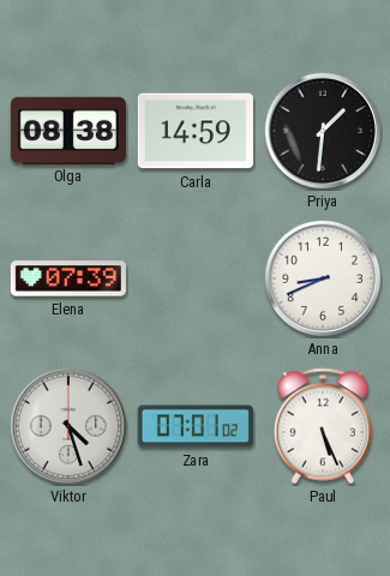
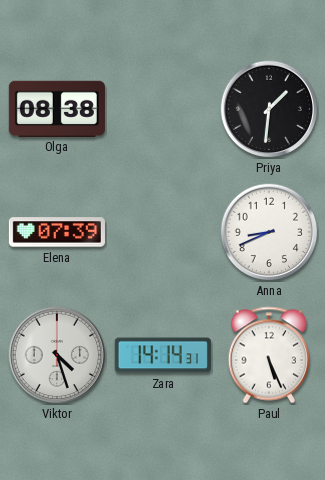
Carla: 14:59 -> none
Zara: 07:01 -> 14:14
